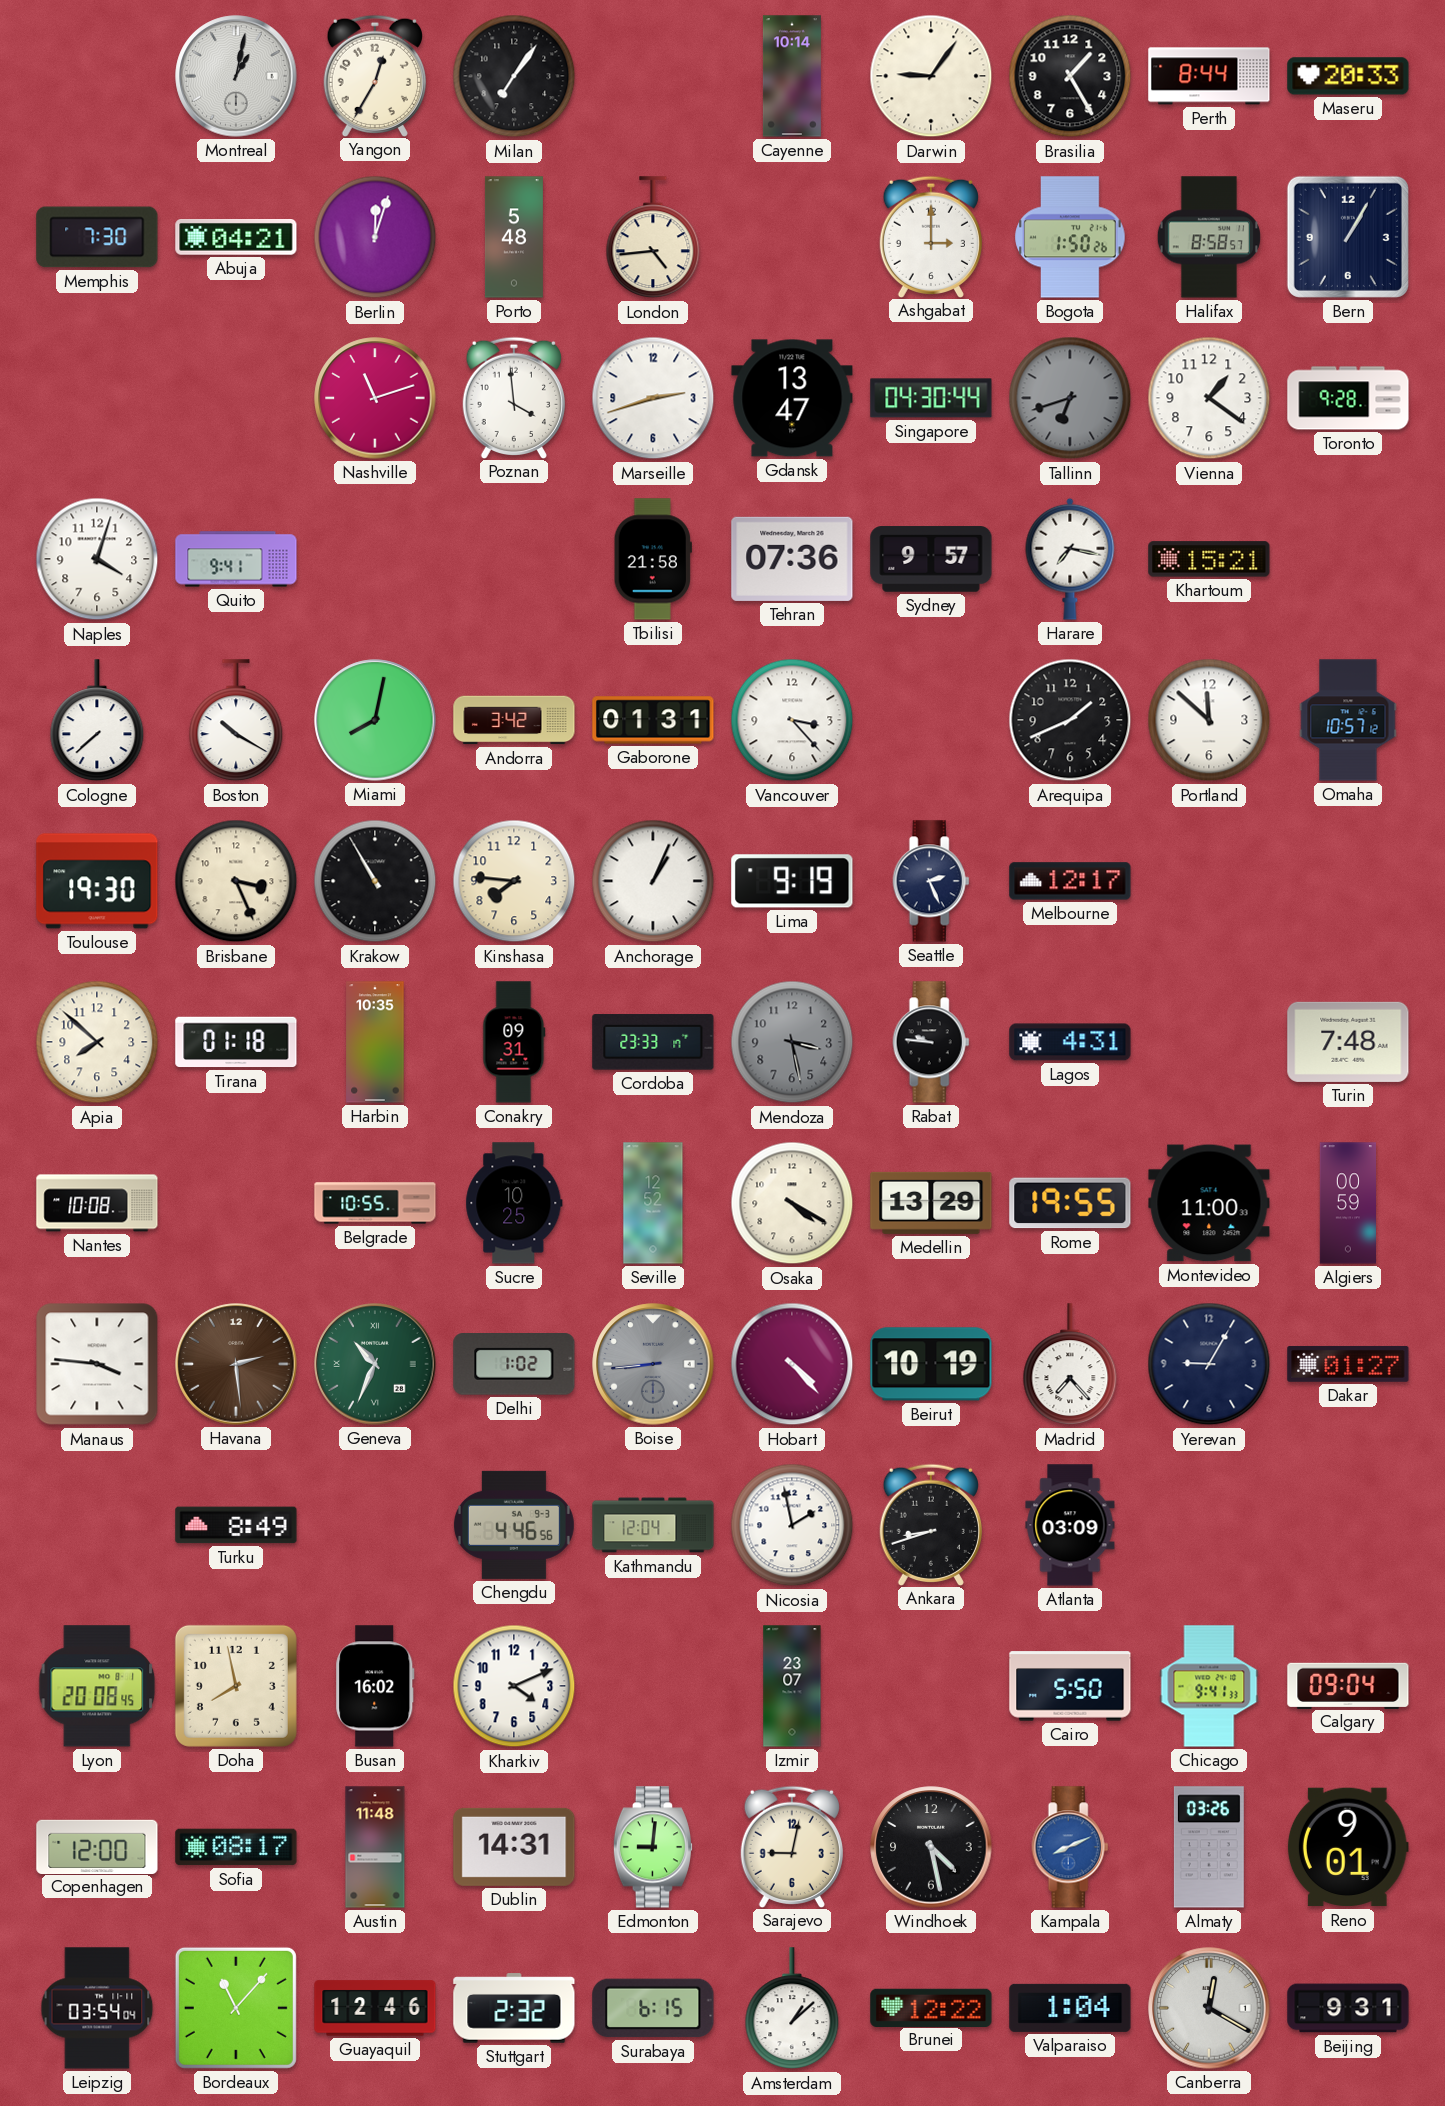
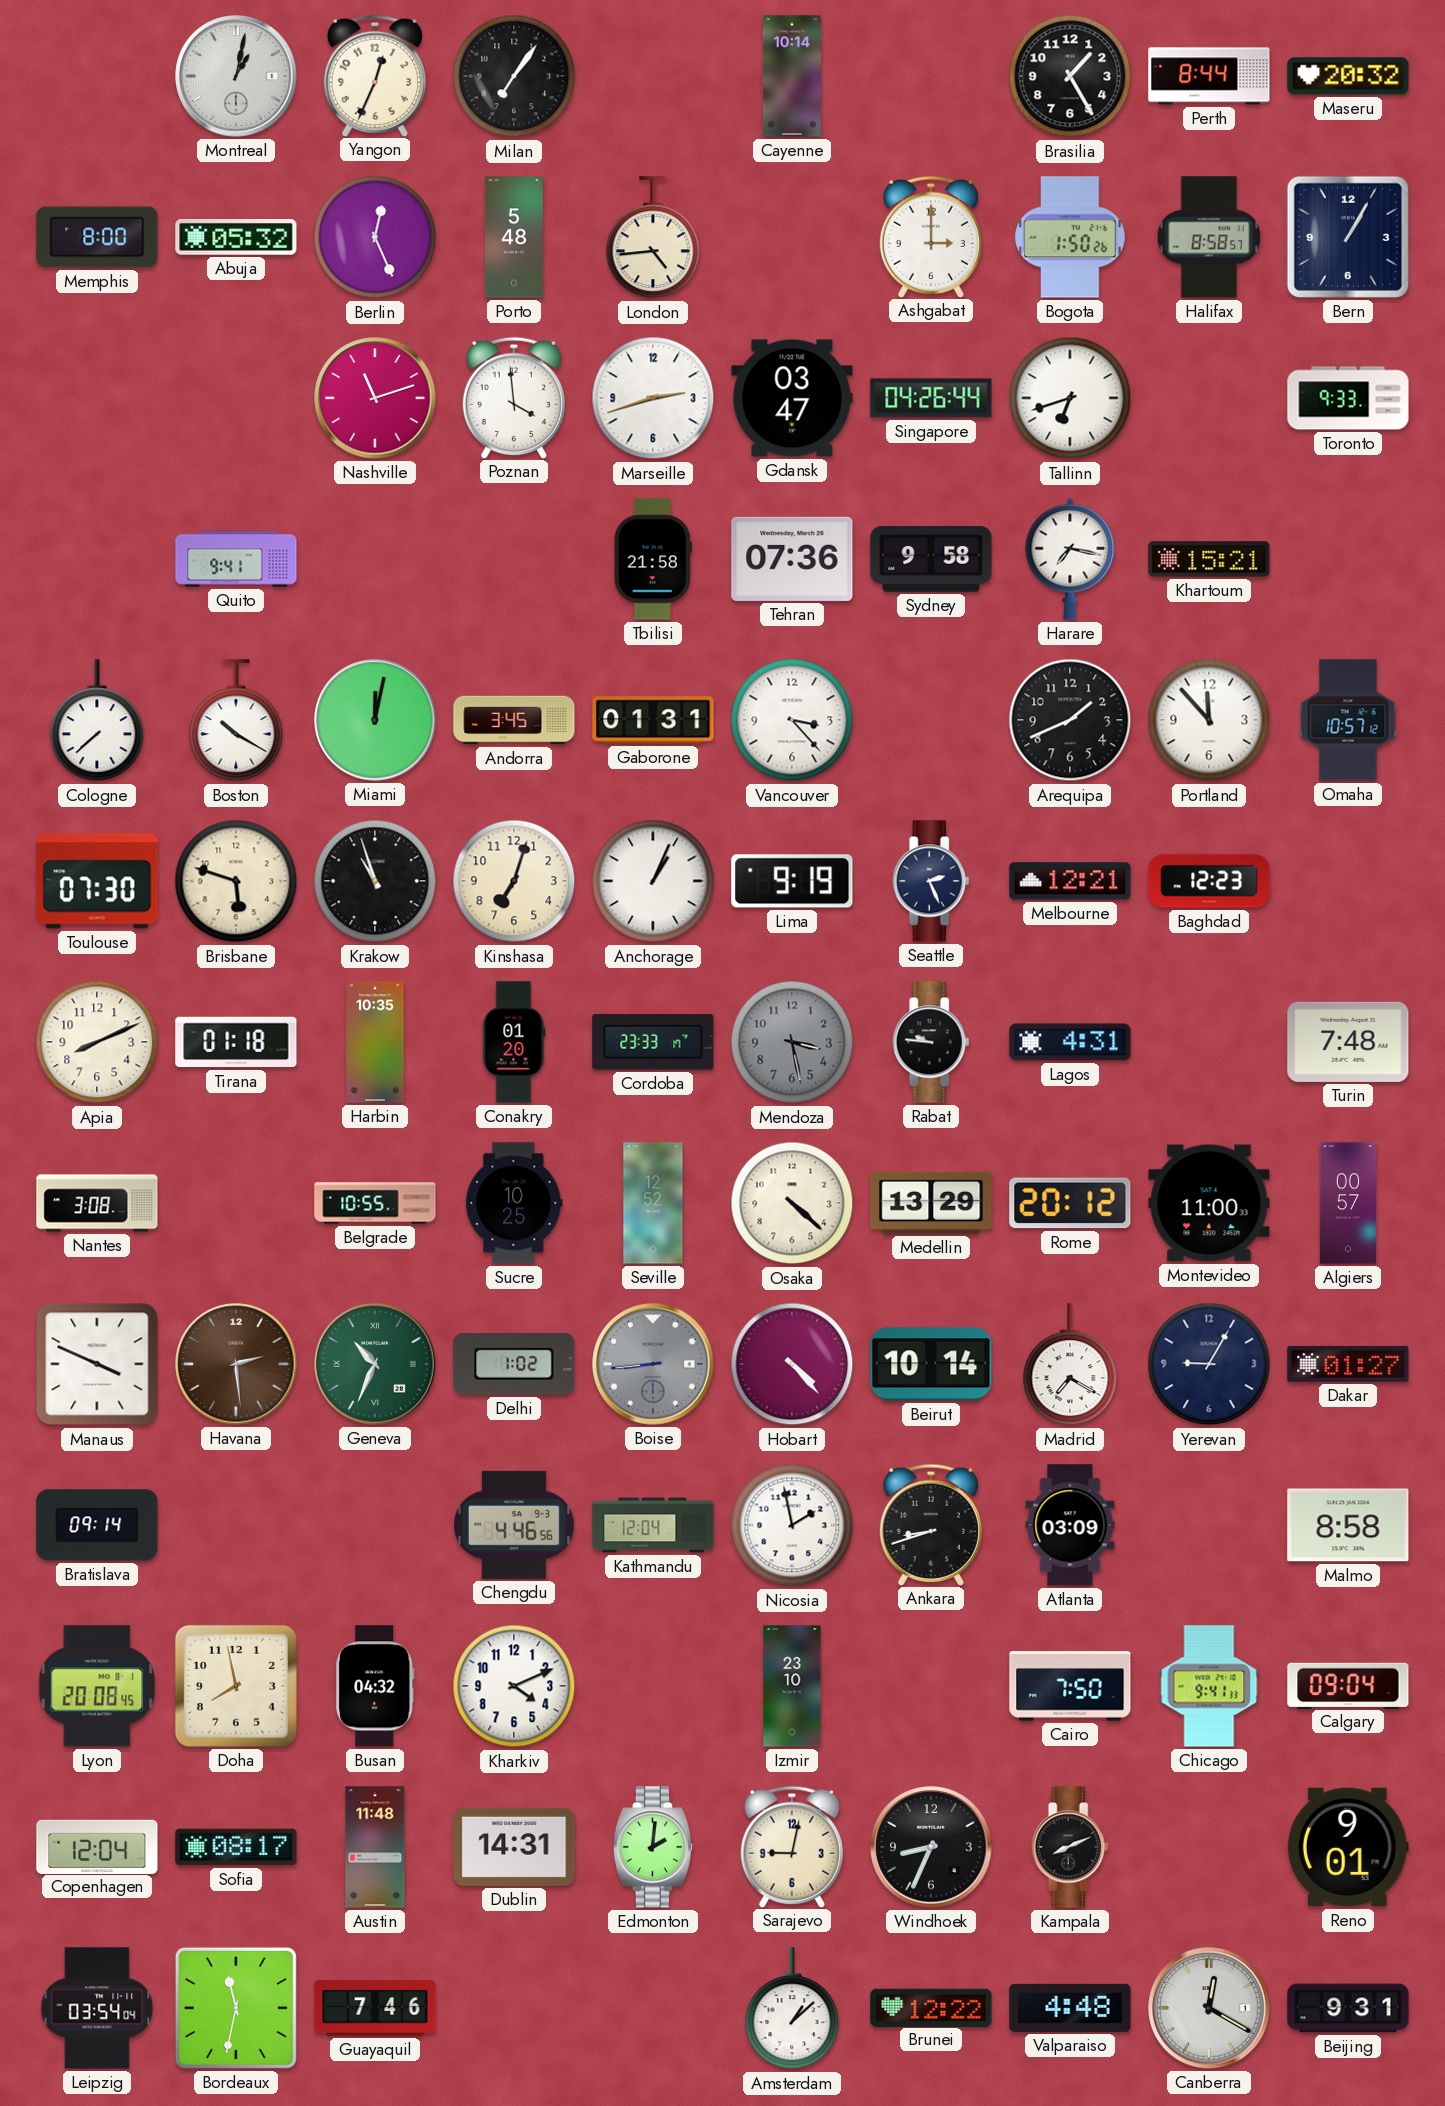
Yangon: 12:35 -> 12:34
Darwin: 9:06 -> none
Maseru: 20:33 -> 20:32
Memphis: 7:30 -> 8:00
Abuja: 04:21 -> 05:32
Berlin: 12:03 -> 12:26
Gdansk: 13:47 -> 03:47
Singapore: 04:30 -> 04:26
Tallinn dial: grey -> white
Vienna: 1:21 -> none
Toronto: 9:28 -> 9:33
Naples: 4:03 -> none
Sydney: 9:57 -> 9:58
Miami: 8:02 -> 12:02
Andorra: 3:42 -> 3:45
Portland: 11:52 -> 11:53
Toulouse: 19:30 -> 07:30
Brisbane: 3:26 -> 5:48
Krakow: 10:55 -> 10:57
Kinshasa: 7:46 -> 7:03
Melbourne: 12:17 -> 12:21
Baghdad: none -> 12:23
Apia: 7:52 -> 8:11
Conakry: 09:31 -> 01:20
Nantes: 10:08 -> 3:08
Osaka: 4:20 -> 4:22
Rome: 19:55 -> 20:12
Algiers: 00:59 -> 00:57
Manaus: 3:46 -> 3:49
Beirut: 10:19 -> 10:14
Madrid: 7:23 -> 7:20
Bratislava: none -> 09:14
Turku: 8:49 -> none
Malmo: none -> 8:58
Busan: 16:02 -> 04:32
Izmir: 23:07 -> 23:10
Cairo: 5:50 -> 7:50
Copenhagen: 12:00 -> 12:04
Edmonton: 9:01 -> 2:01
Windhoek: 4:28 -> 8:34
Kampala dial: blue -> black
Almaty: 03:26 -> none
Bordeaux: 11:07 -> 11:32
Guayaquil: 12:46 -> 7:46
Stuttgart: 2:32 -> none
Surabaya: 6:15 -> none
Valparaiso: 1:04 -> 4:48
